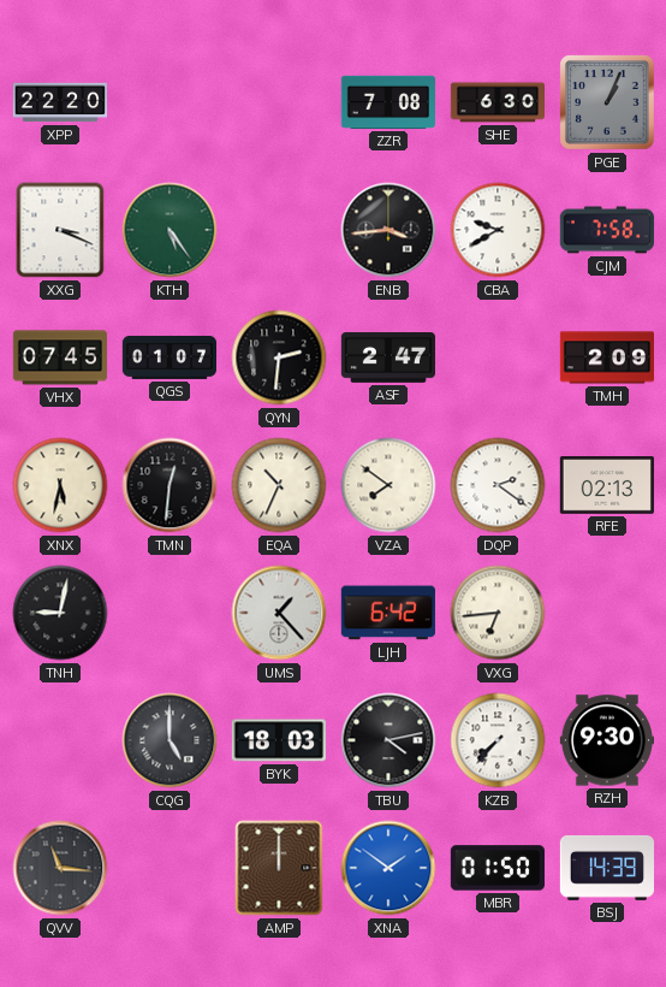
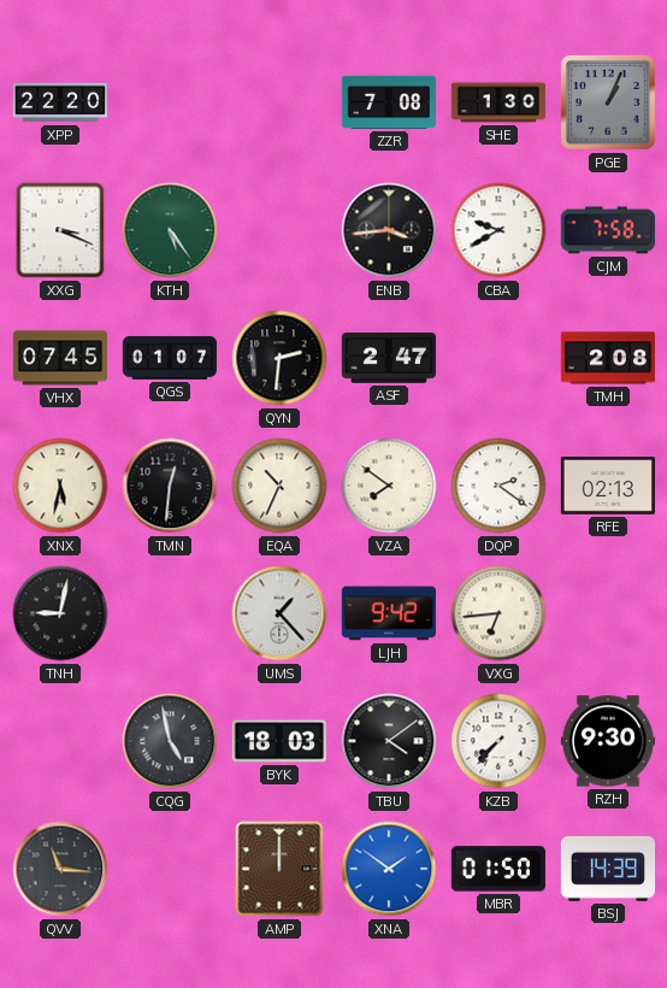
SHE: 6:30 -> 1:30
TMH: 2:09 -> 2:08
LJH: 6:42 -> 9:42
CQG: 5:00 -> 4:58
TBU: 4:13 -> 4:09
